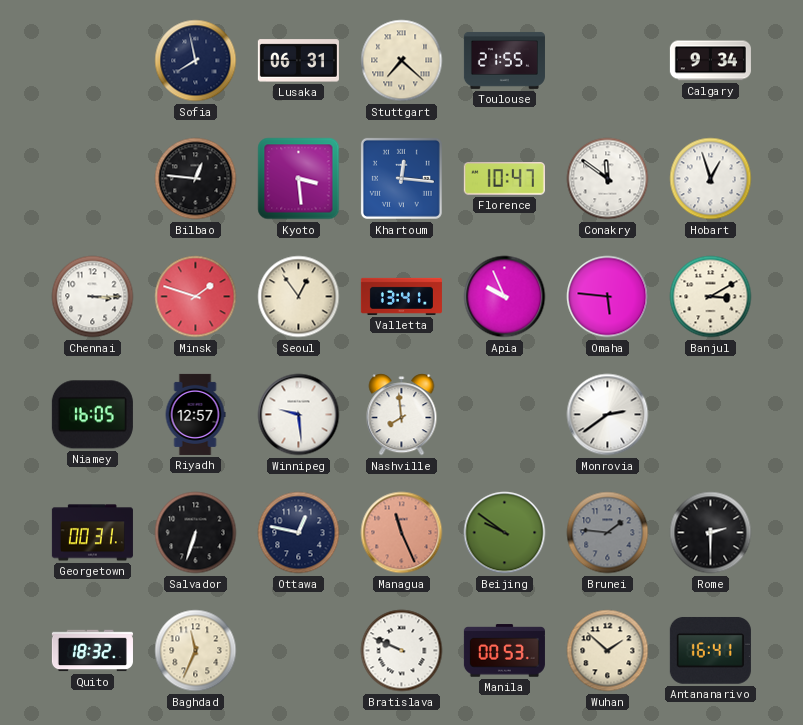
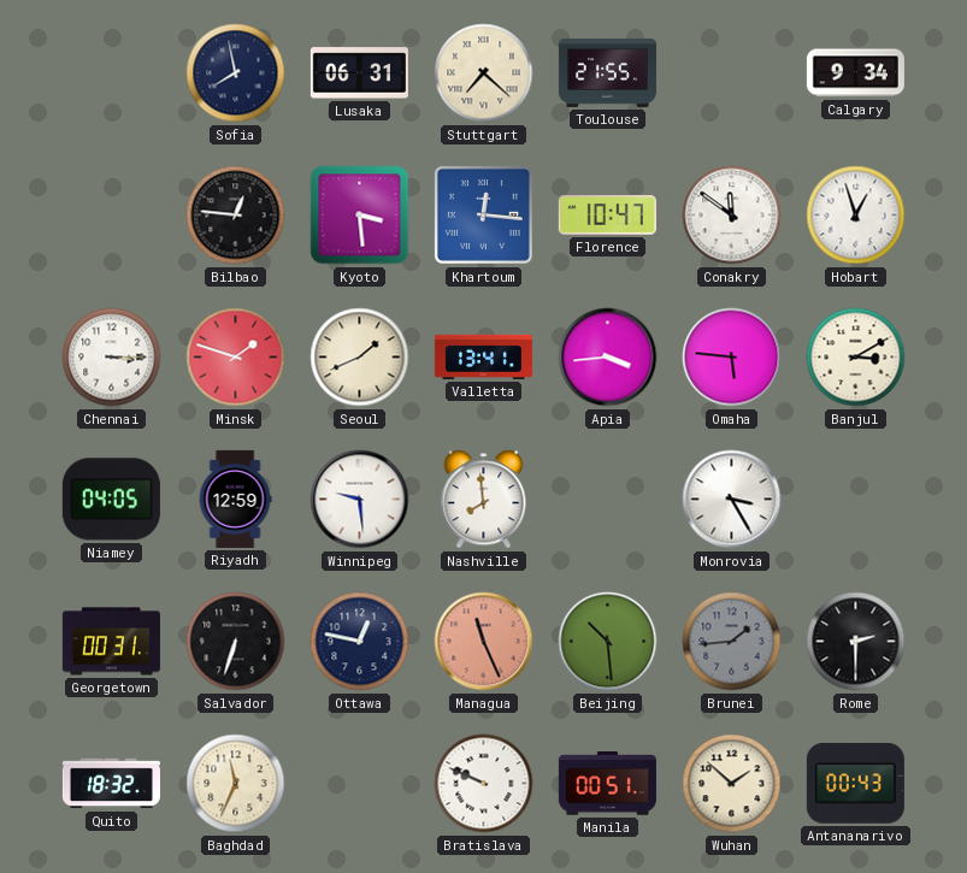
Seoul: 12:54 -> 1:41
Apia: 9:56 -> 3:44
Niamey: 16:05 -> 04:05
Riyadh: 12:57 -> 12:59
Monrovia: 2:39 -> 3:25
Beijing: 9:51 -> 10:29
Brunei: 1:46 -> 1:44
Manila: 00:53 -> 00:51
Antananarivo: 16:41 -> 00:43
